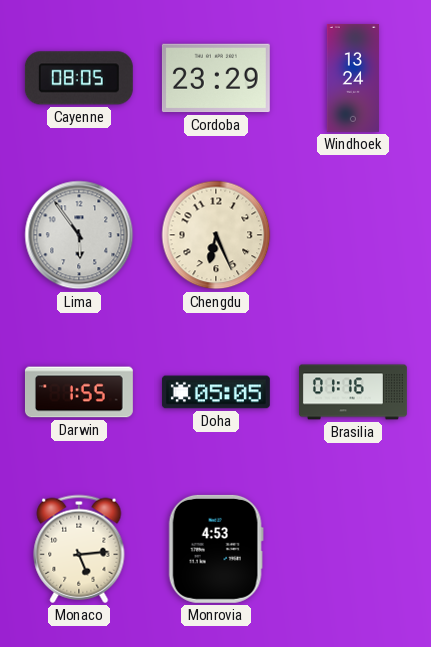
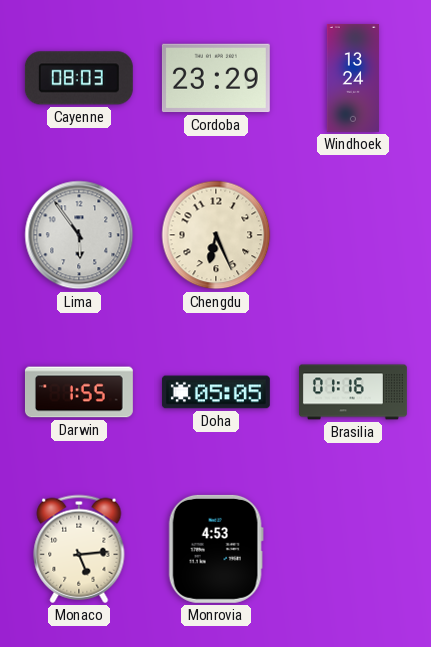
Cayenne: 08:05 -> 08:03
